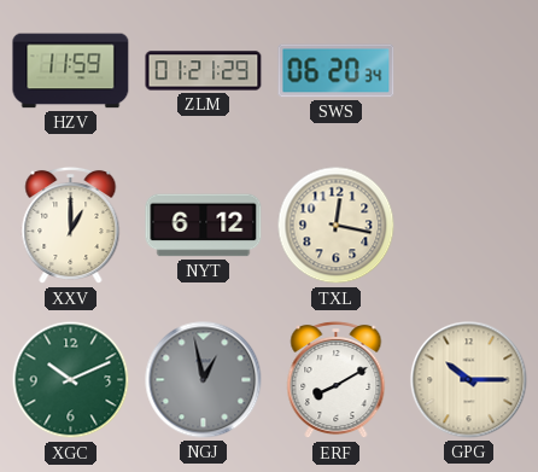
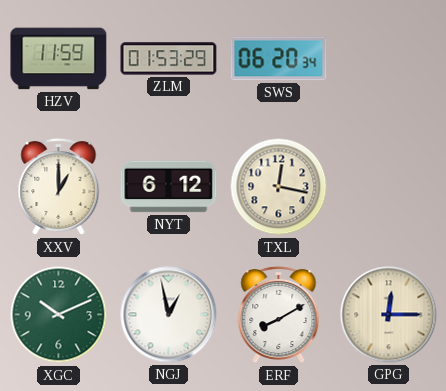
ZLM: 01:21 -> 01:53
NGJ dial: grey -> white
GPG: 10:15 -> 12:15
